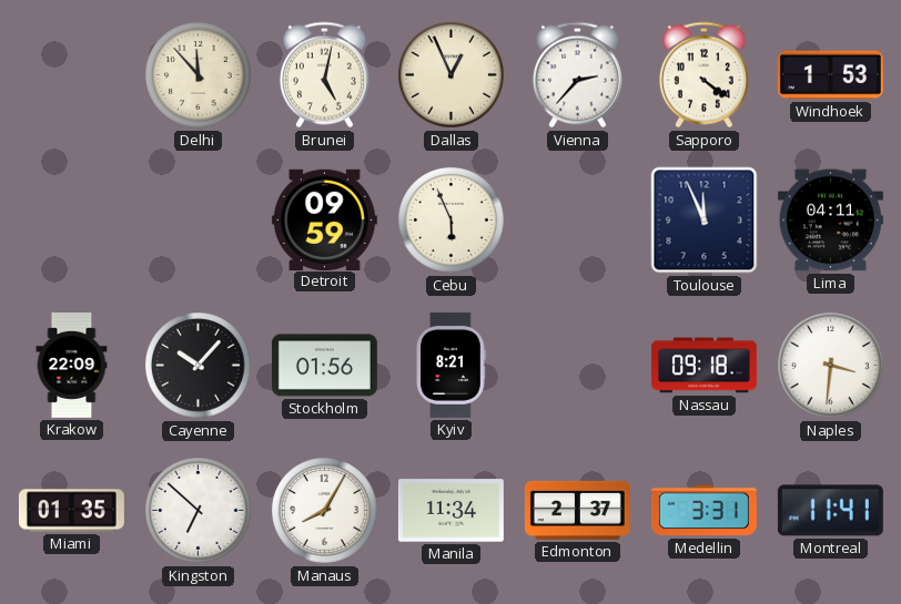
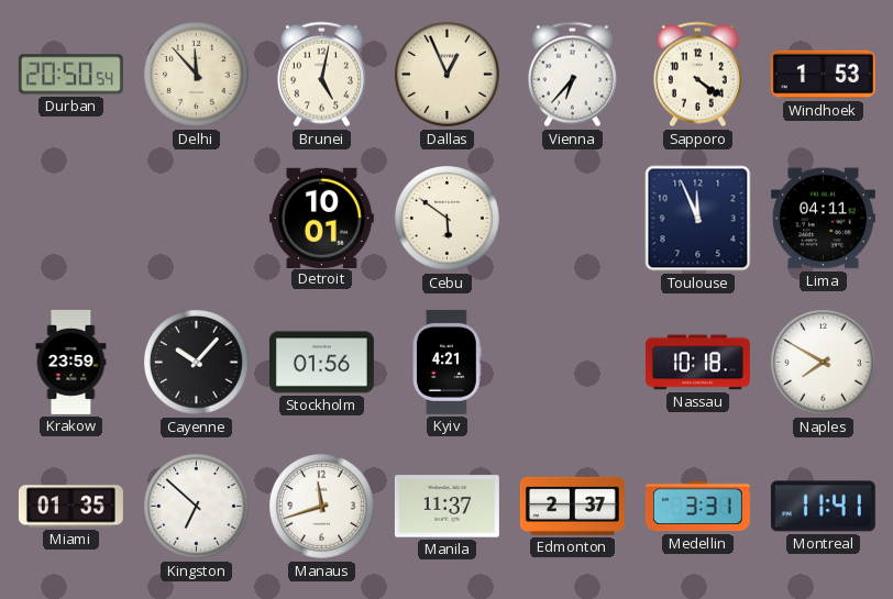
Durban: none -> 20:50
Vienna: 2:37 -> 6:37
Detroit: 09:59 -> 10:01
Cebu: 5:56 -> 5:51
Krakow: 22:09 -> 23:59
Kyiv: 8:21 -> 4:21
Nassau: 09:18 -> 10:18
Naples: 3:31 -> 7:50
Manaus: 8:05 -> 11:42
Manila: 11:34 -> 11:37
